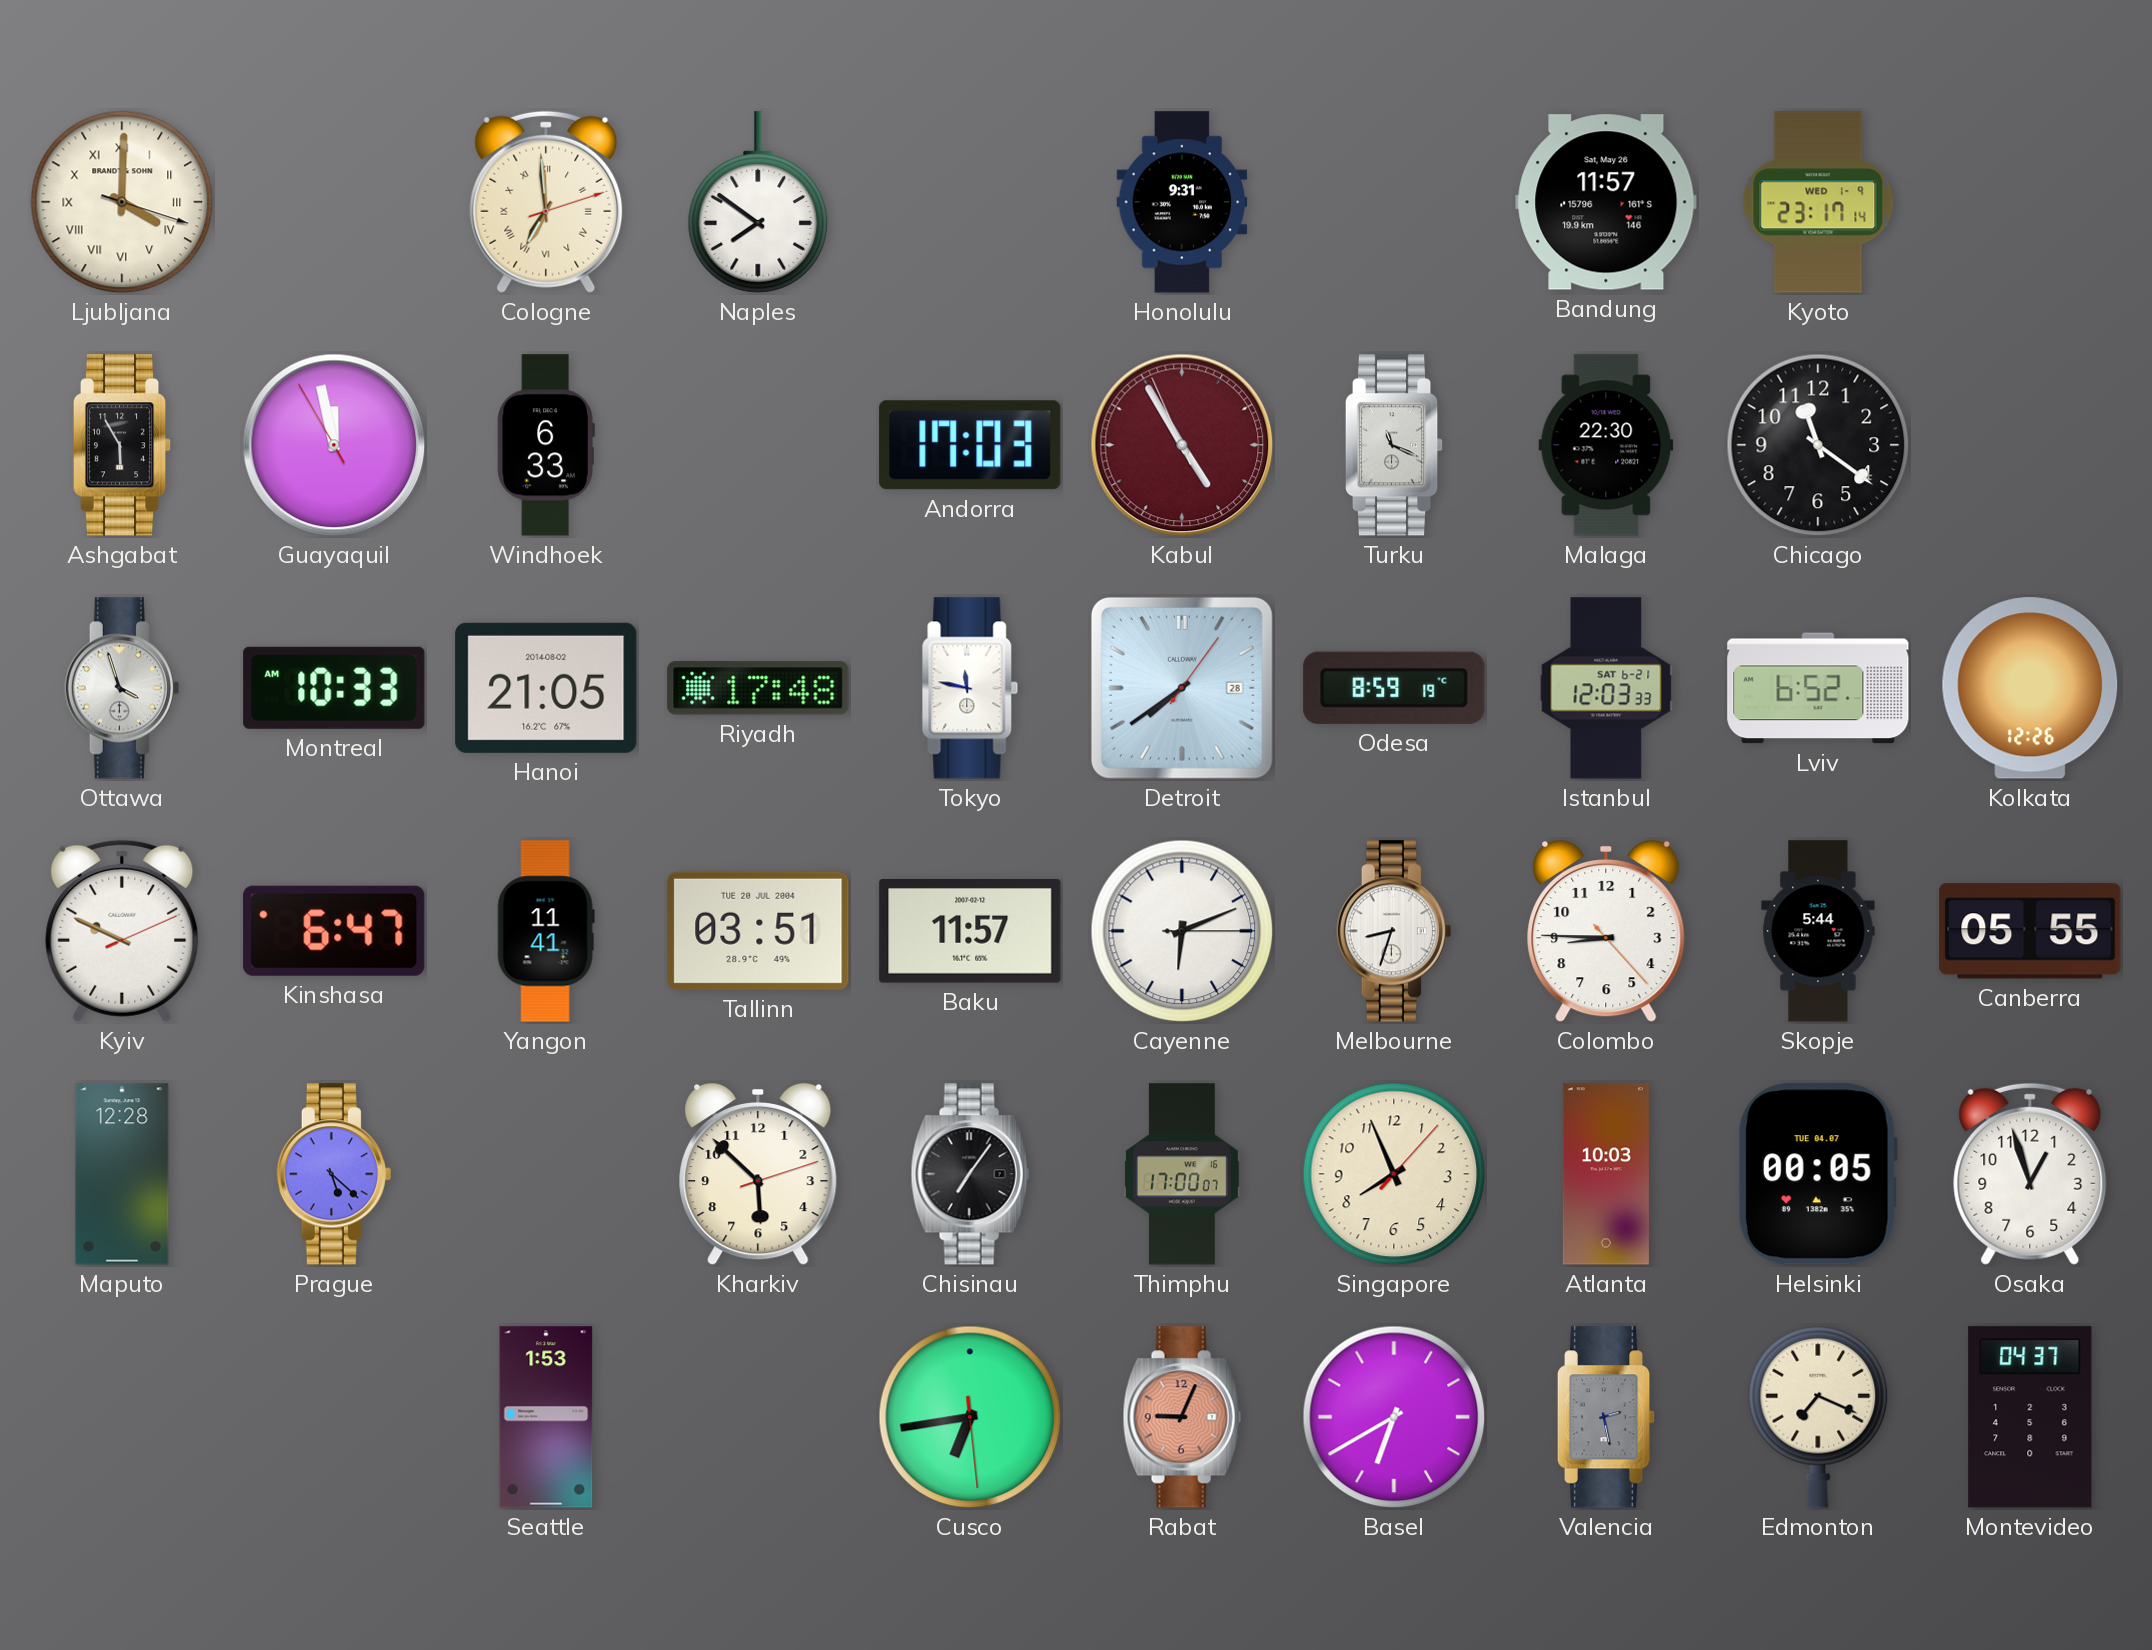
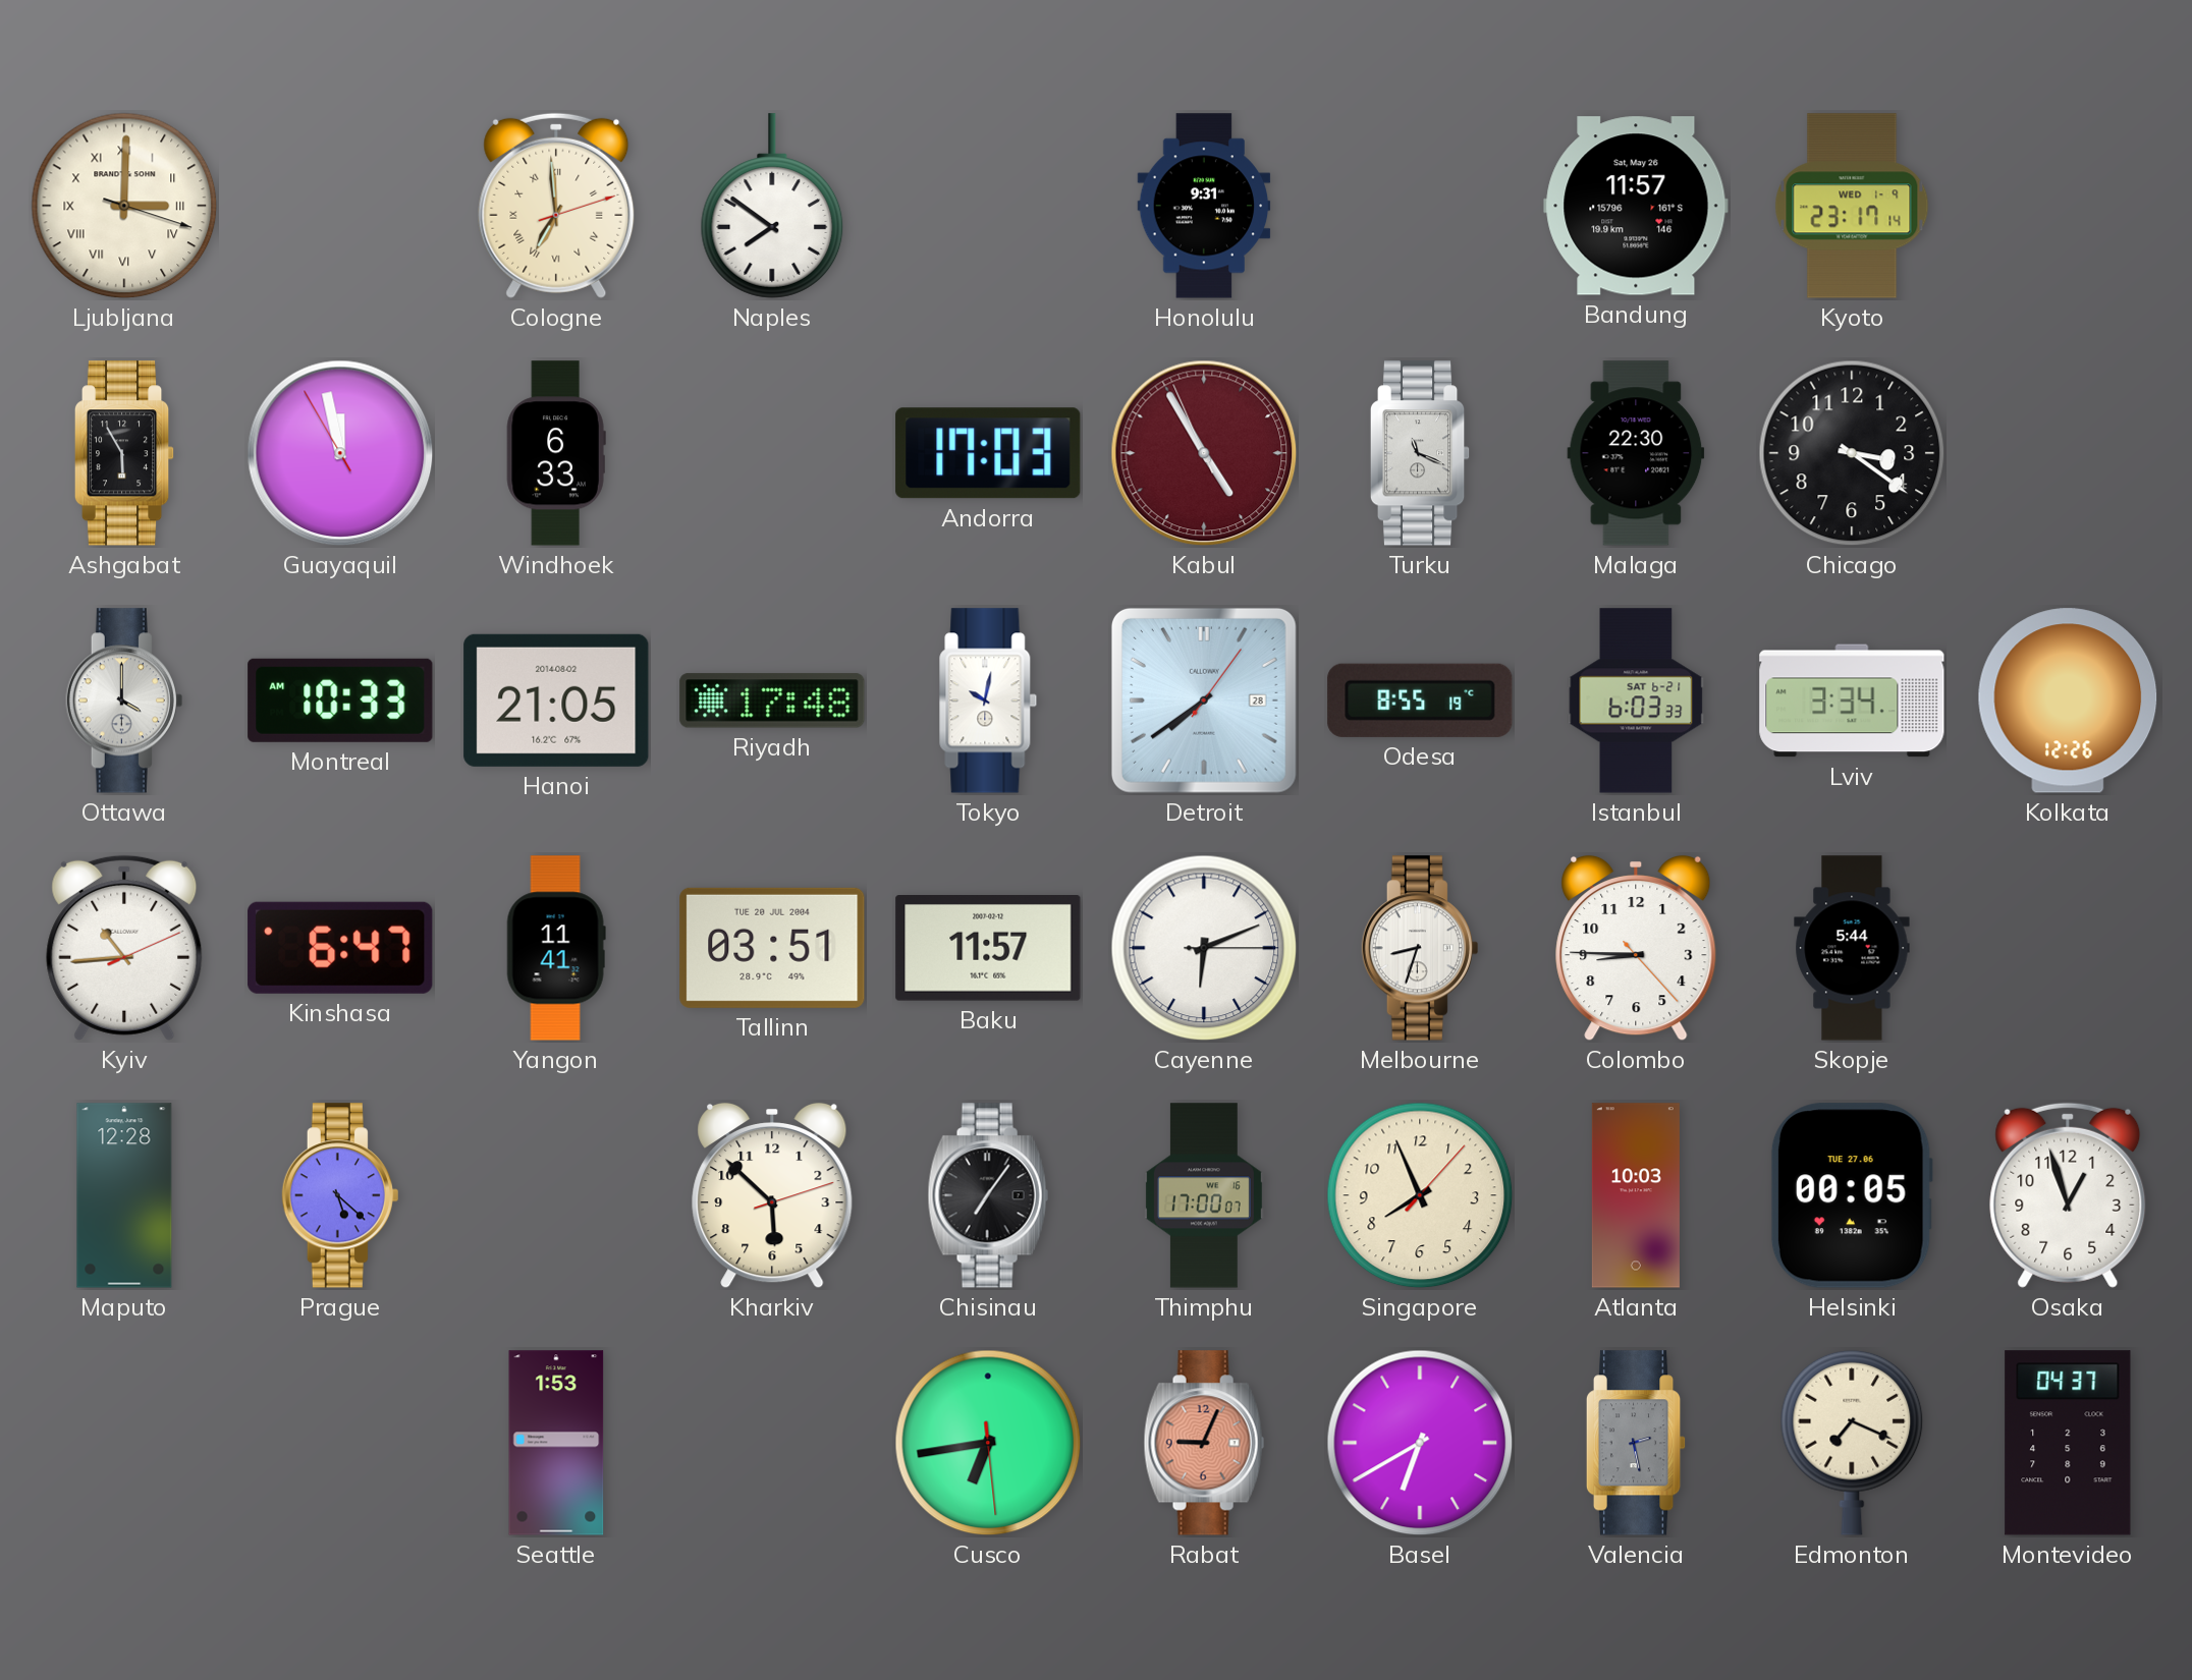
Ljubljana: 4:00 -> 3:00
Chicago: 11:21 -> 3:21
Ottawa: 3:57 -> 4:00
Tokyo: 11:47 -> 10:02
Odesa: 8:59 -> 8:55
Istanbul: 12:03 -> 6:03
Lviv: 6:52 -> 3:34
Kyiv: 9:49 -> 10:44
Canberra: 05:55 -> none
Helsinki date: TUE 04.07 -> TUE 27.06
